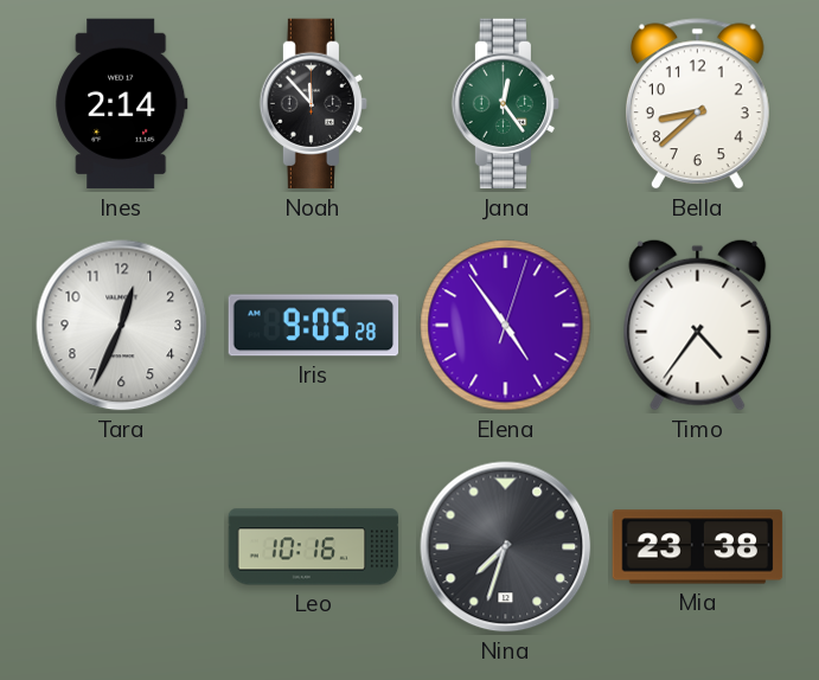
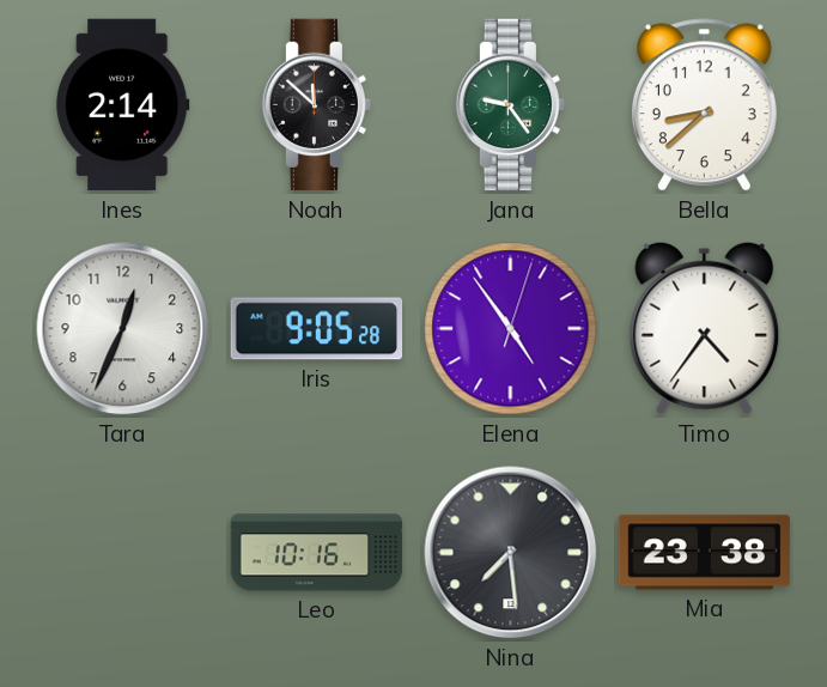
Noah: 11:53 -> 11:52
Jana: 12:24 -> 9:24
Nina: 7:33 -> 7:29
